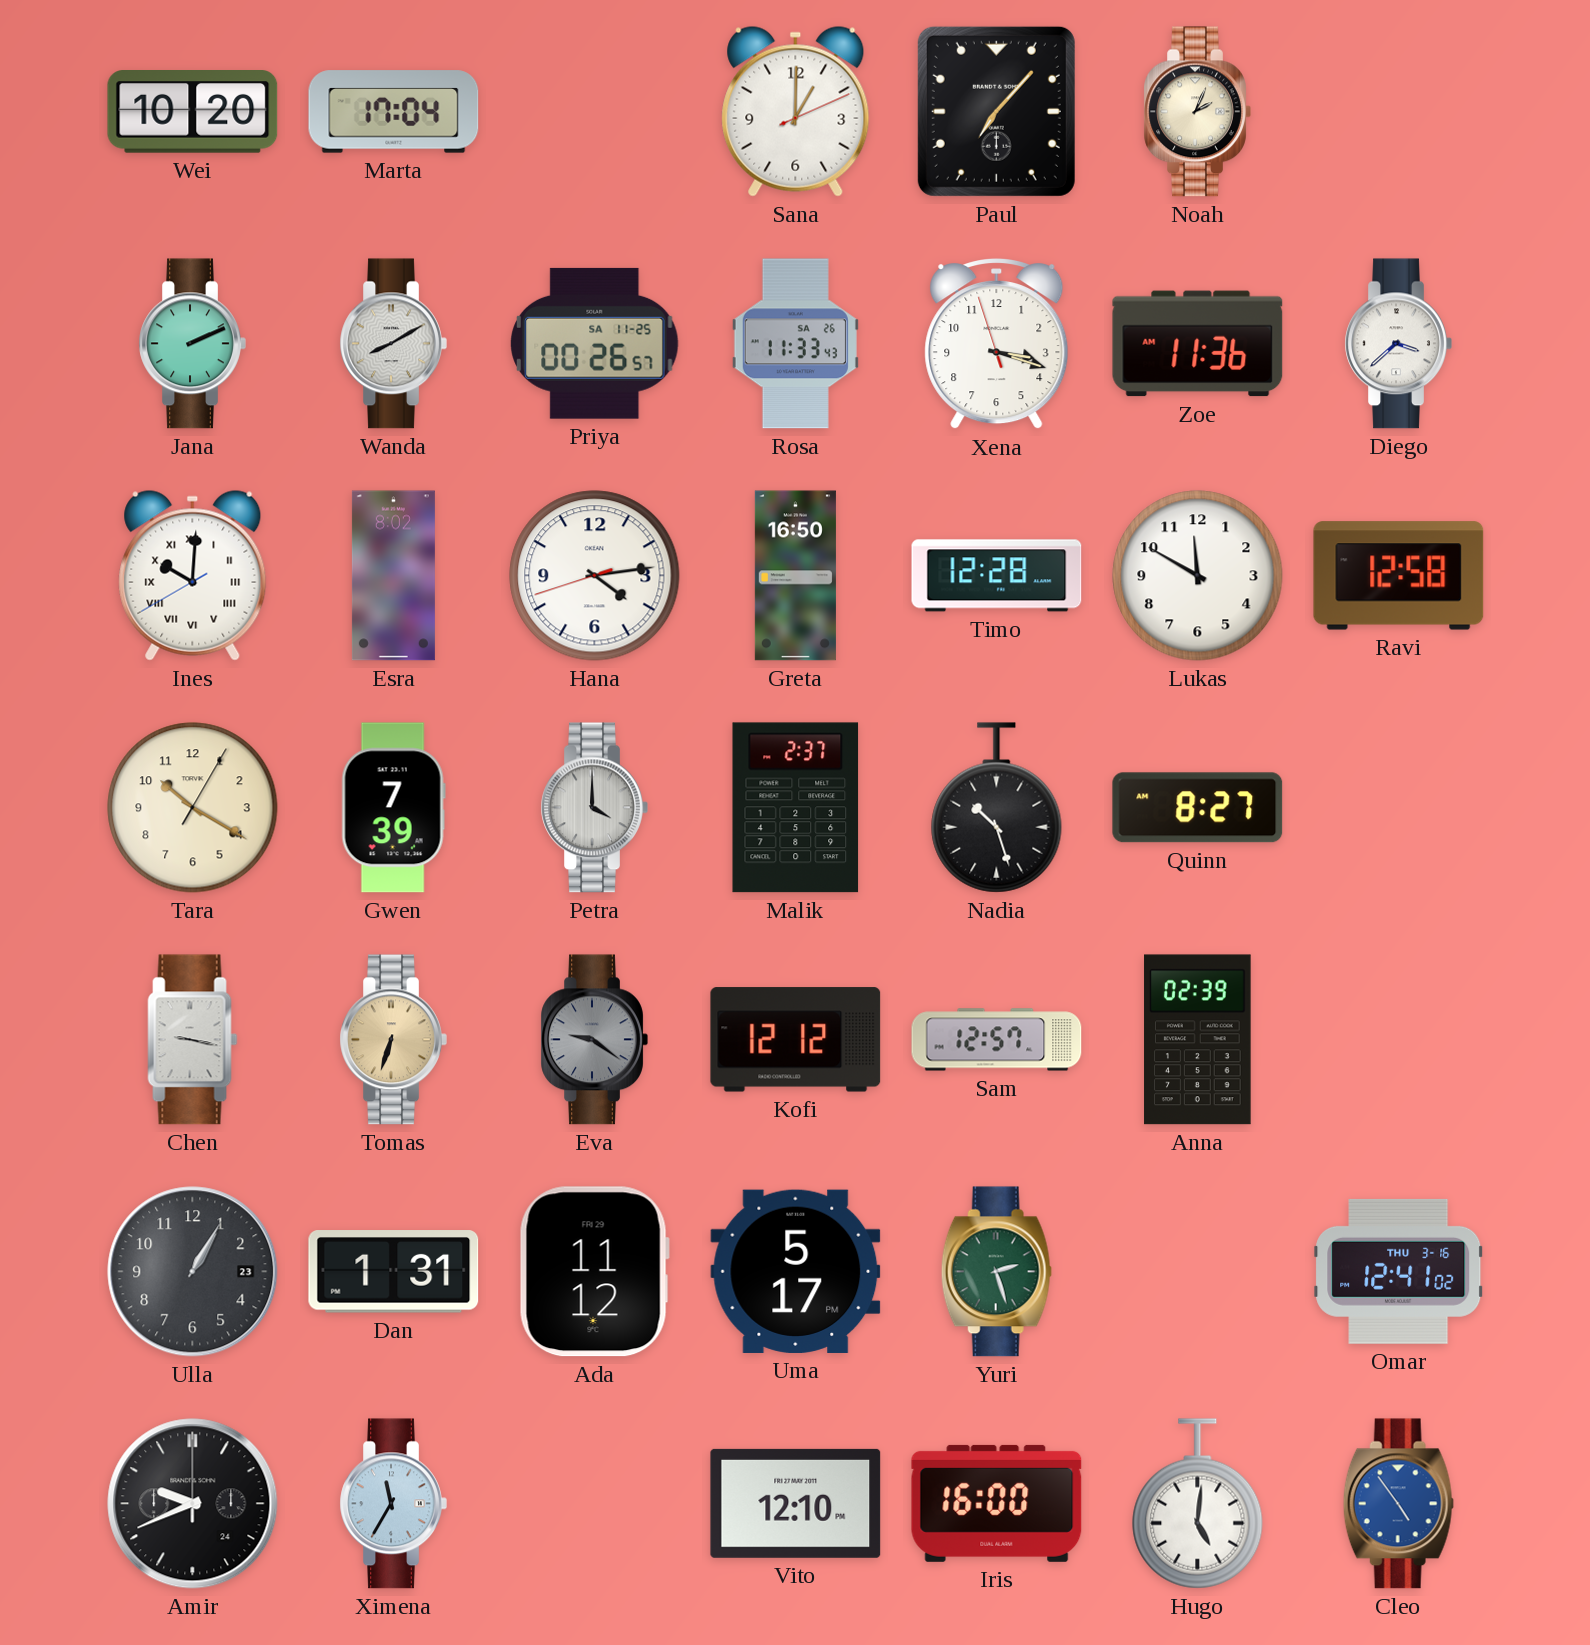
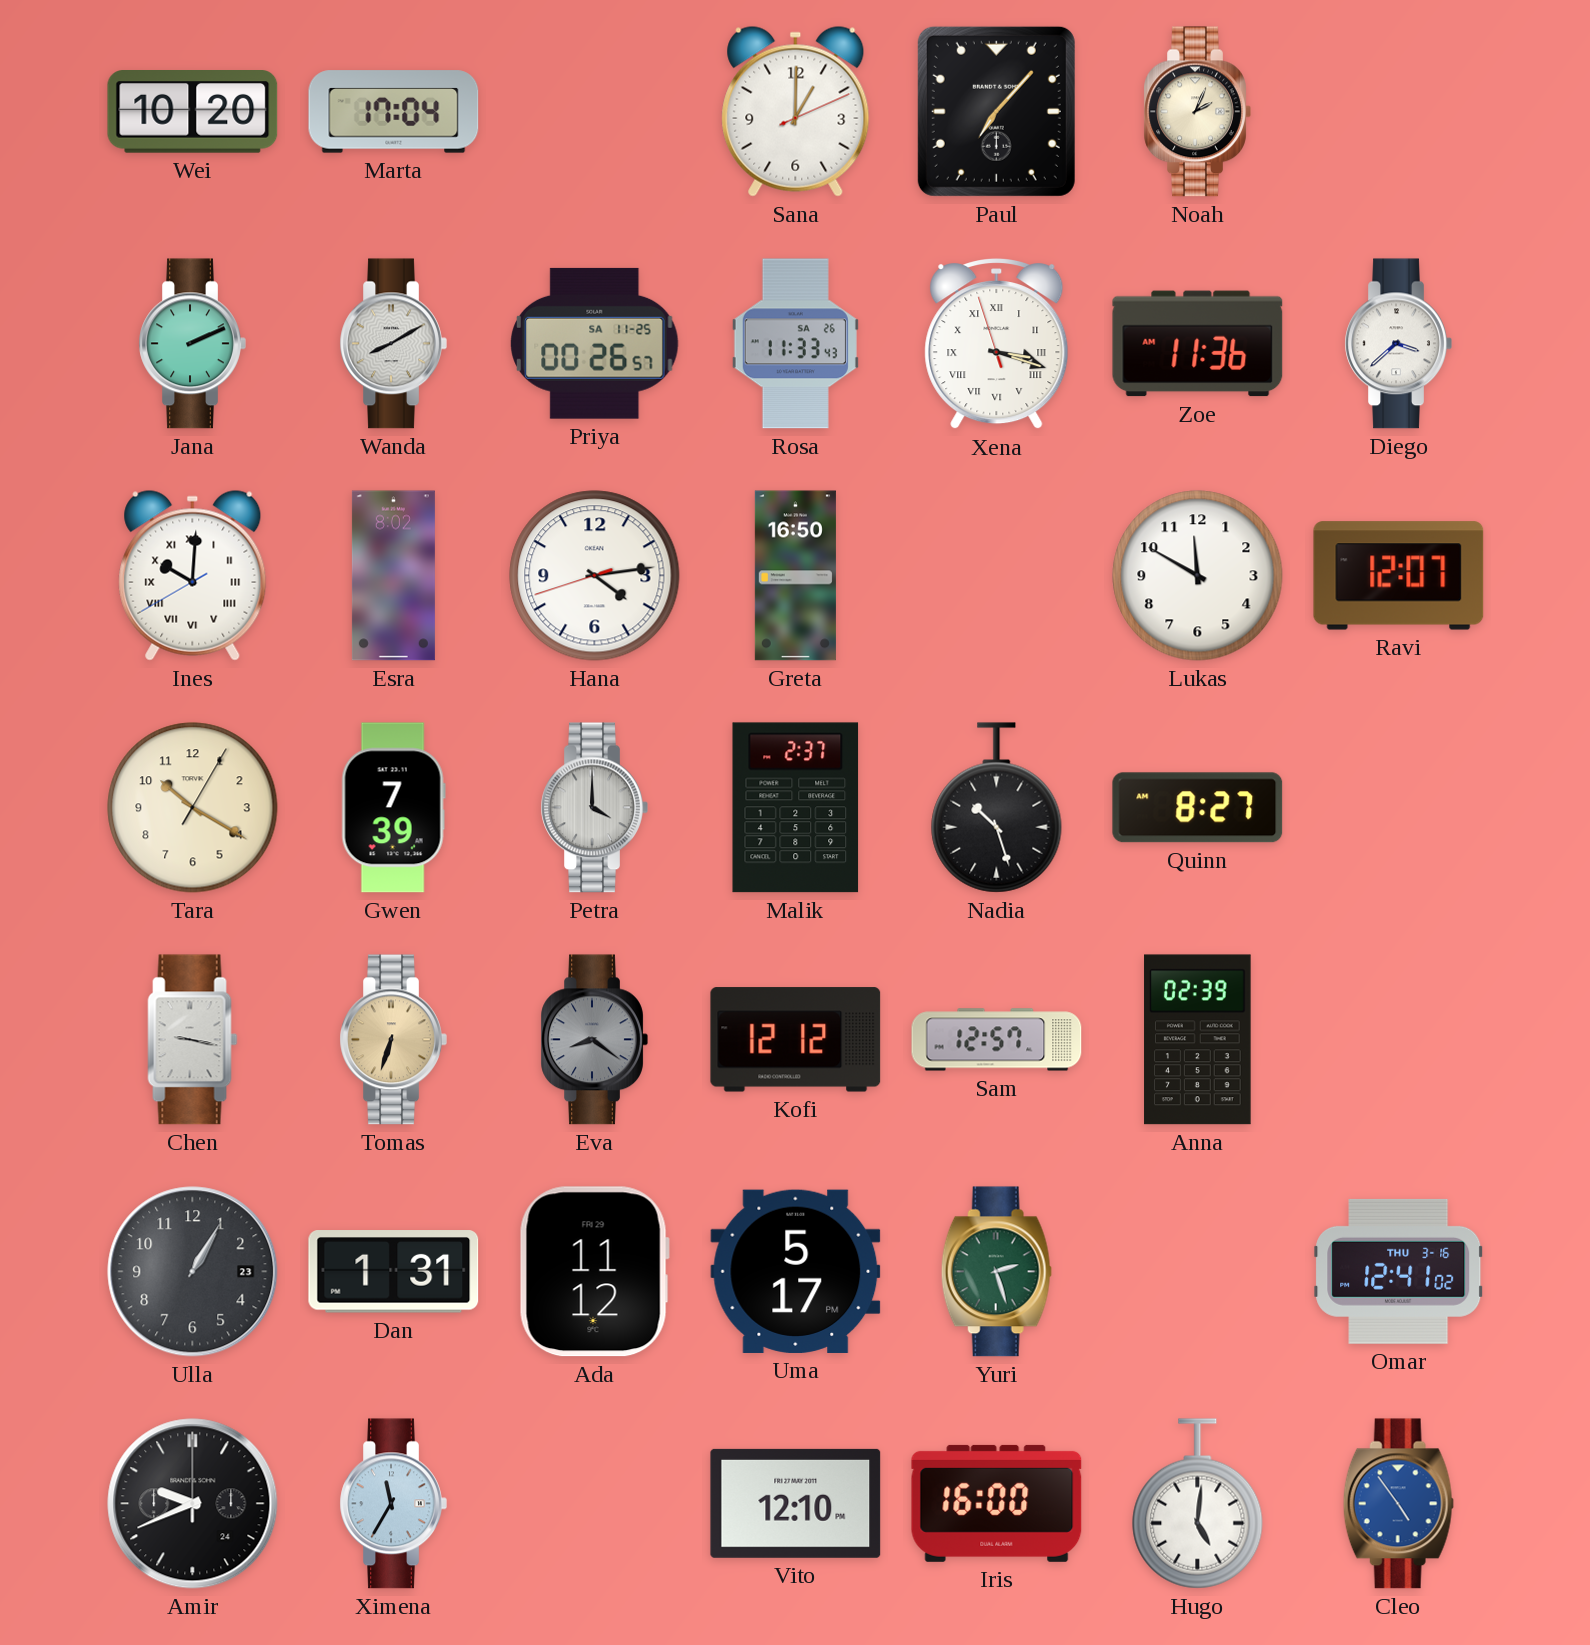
Xena numerals: Arabic -> Roman
Timo: 12:28 -> none
Ravi: 12:58 -> 12:07
Eva: 9:21 -> 8:21
